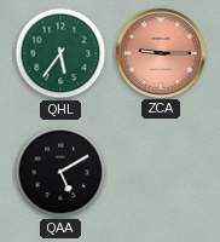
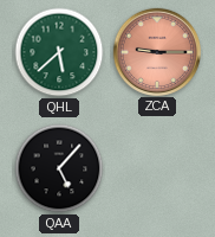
QHL: 5:36 -> 5:38
QAA: 5:10 -> 5:07
